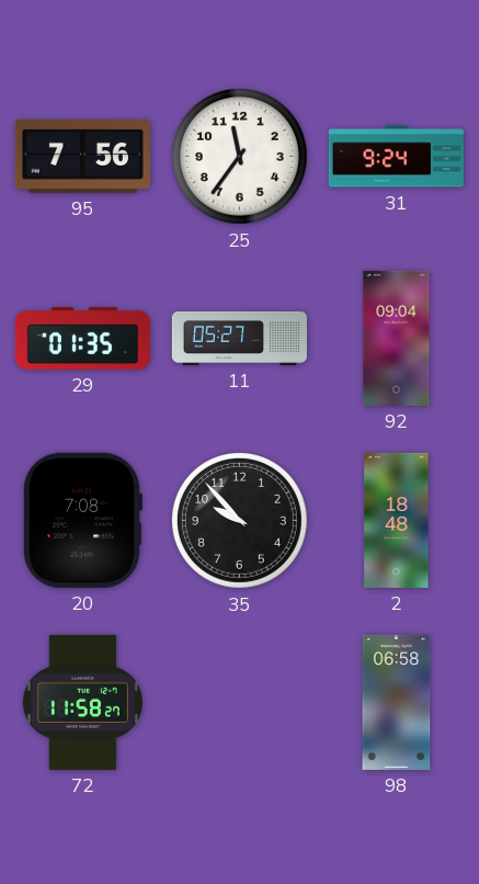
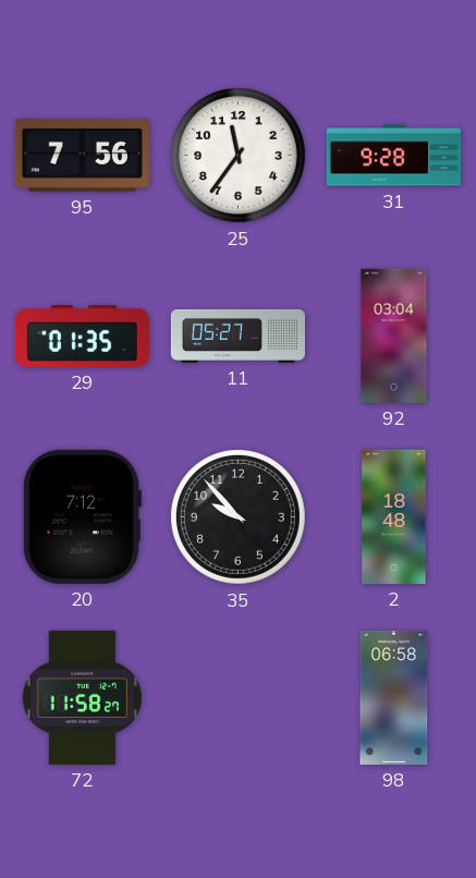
31: 9:24 -> 9:28
92: 09:04 -> 03:04
20: 7:08 -> 7:12
